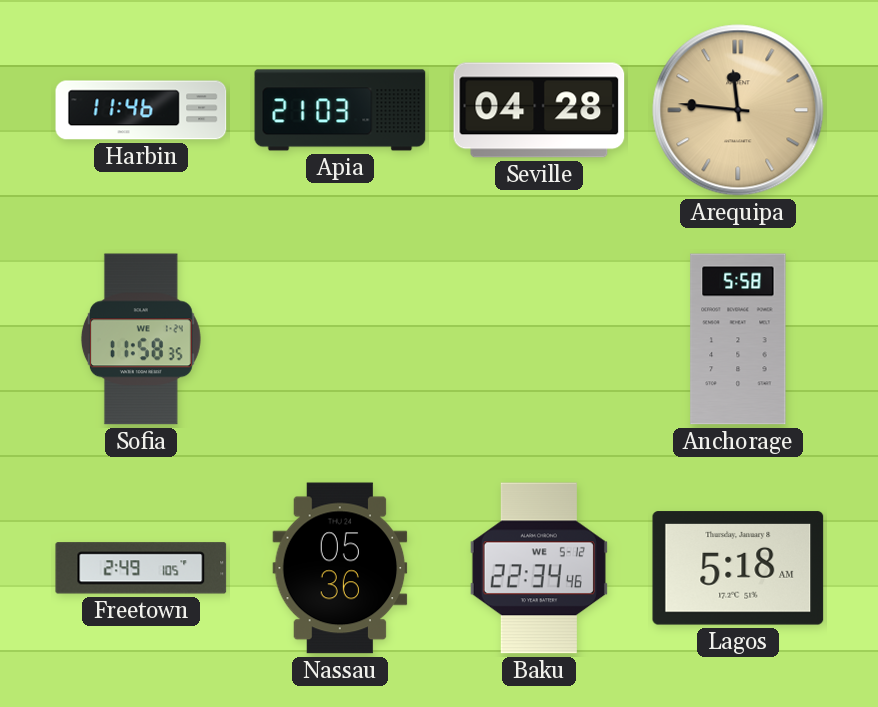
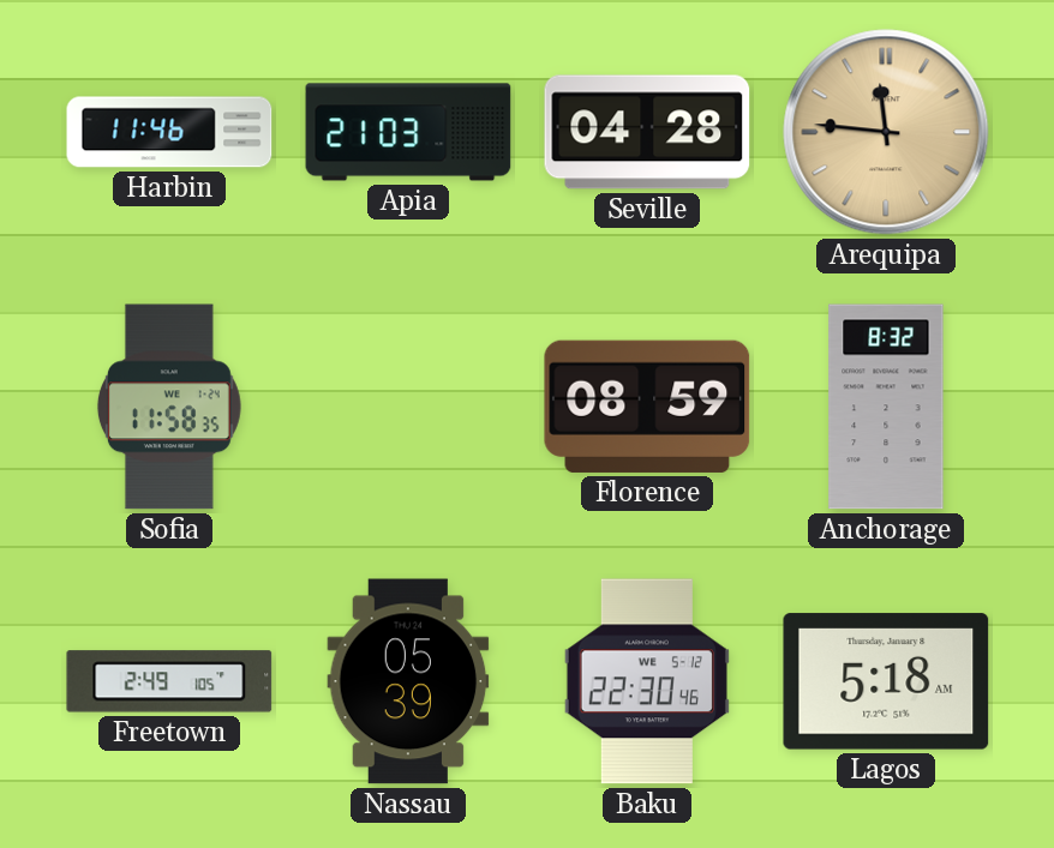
Florence: none -> 08:59
Anchorage: 5:58 -> 8:32
Nassau: 05:36 -> 05:39
Baku: 22:34 -> 22:30
